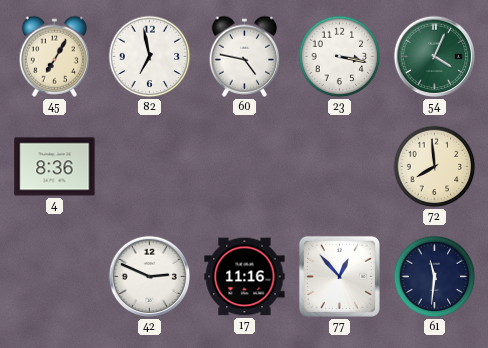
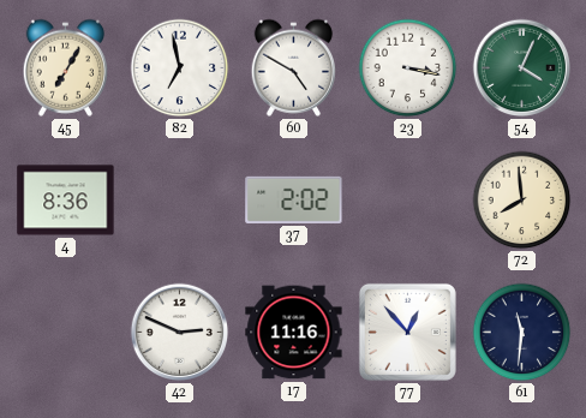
60: 4:47 -> 4:50
37: none -> 2:02
